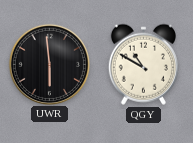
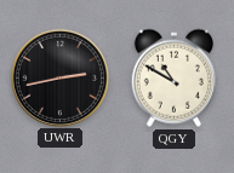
UWR: 5:59 -> 2:43
